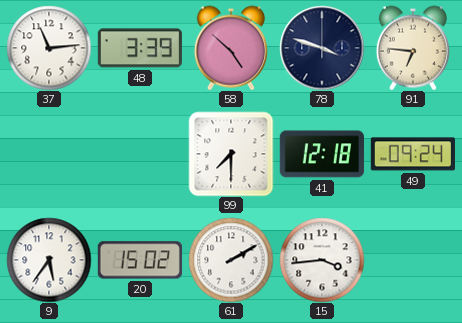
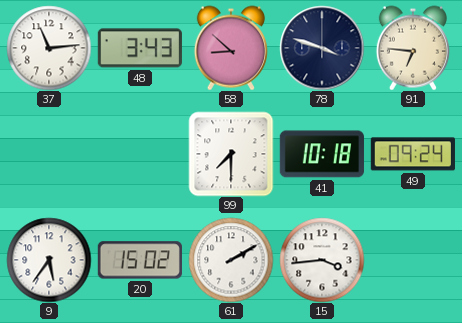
48: 3:39 -> 3:43
58: 4:52 -> 8:52
41: 12:18 -> 10:18
